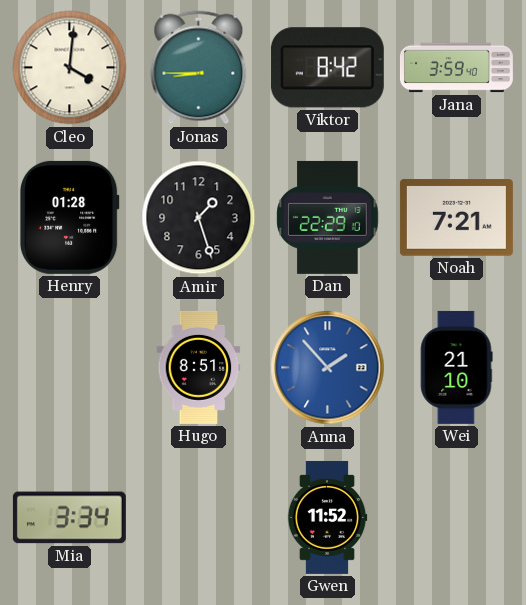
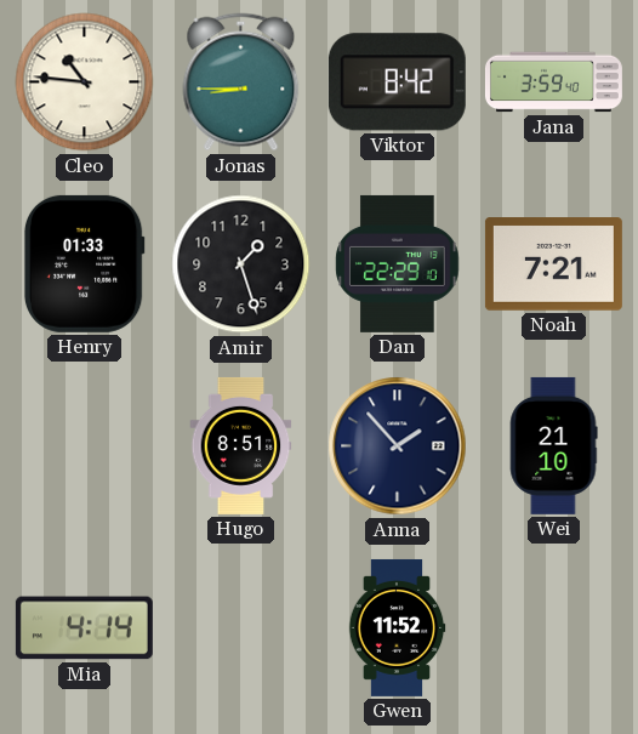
Cleo: 4:01 -> 10:46
Henry: 01:28 -> 01:33
Anna dial: blue -> navy
Mia: 3:34 -> 4:14
